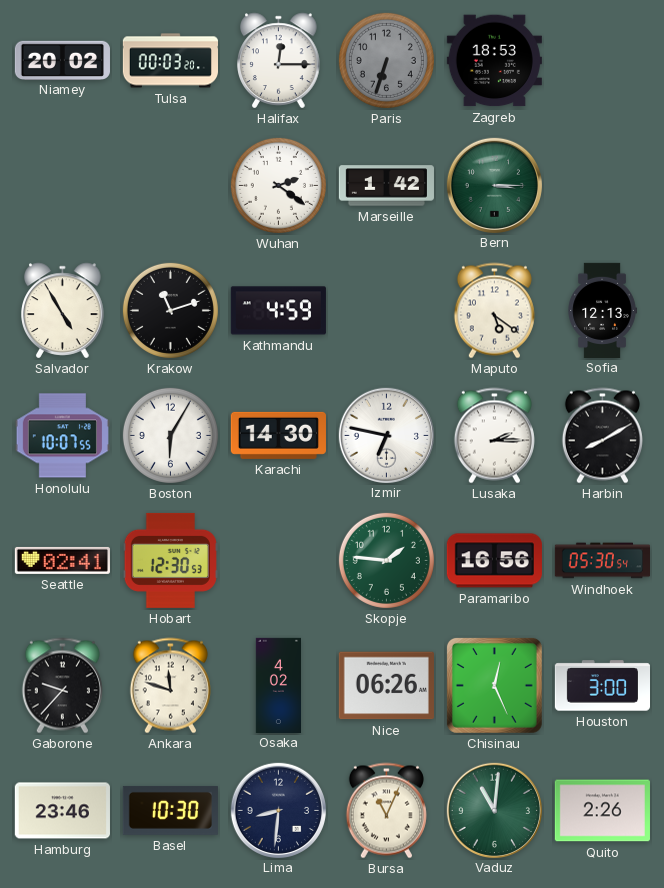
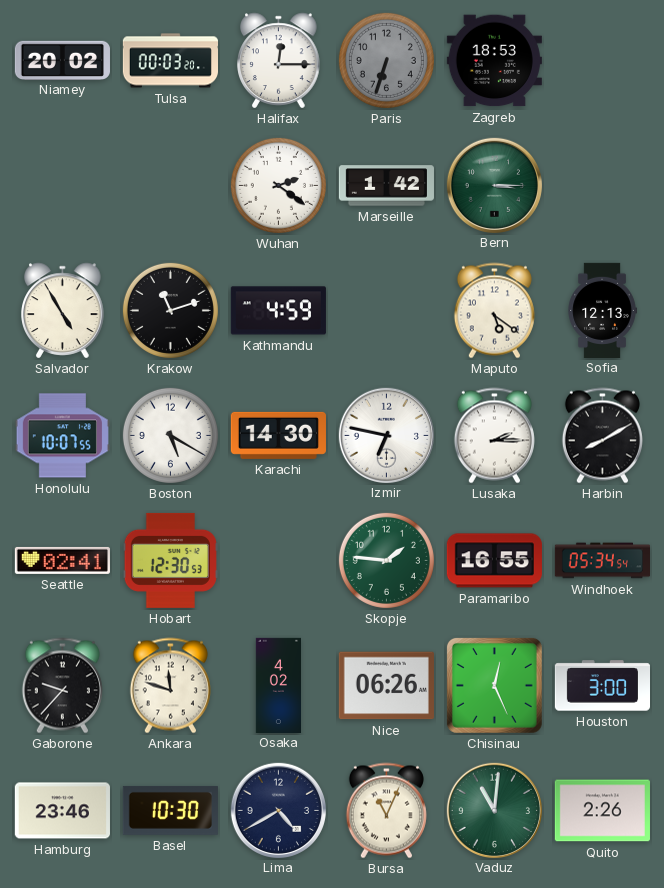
Boston: 6:05 -> 5:20
Paramaribo: 16:56 -> 16:55
Windhoek: 05:30 -> 05:34
Lima: 8:31 -> 4:40
